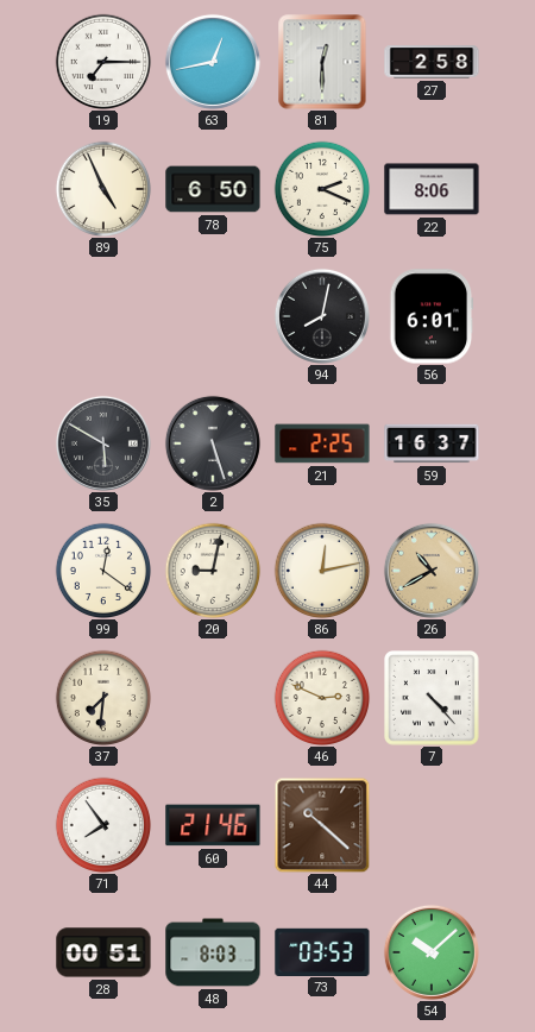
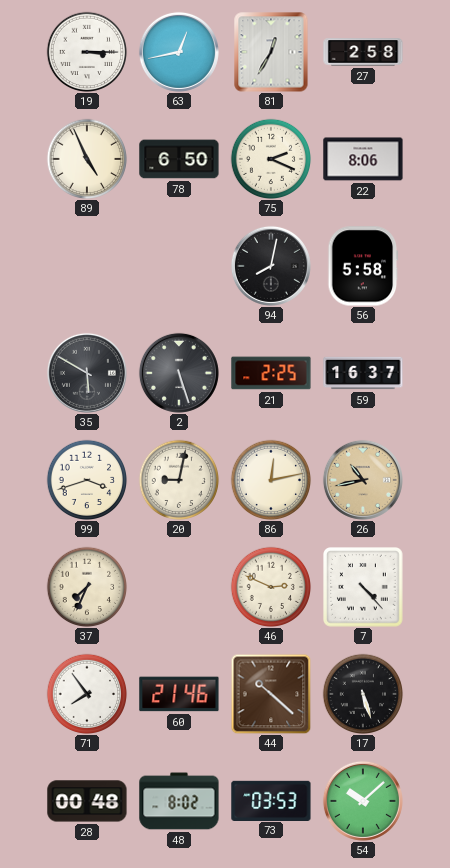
19: 7:15 -> 3:15
81: 12:30 -> 12:35
56: 6:01 -> 5:58
99: 12:21 -> 3:42
26: 10:40 -> 10:43
37: 7:31 -> 7:34
17: none -> 5:27
28: 00:51 -> 00:48
48: 8:03 -> 8:02
